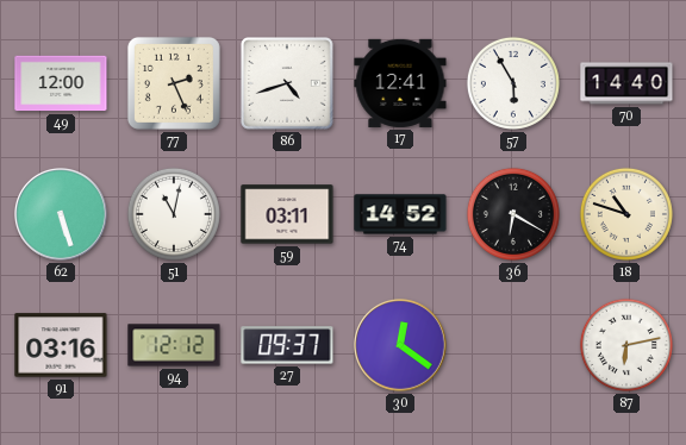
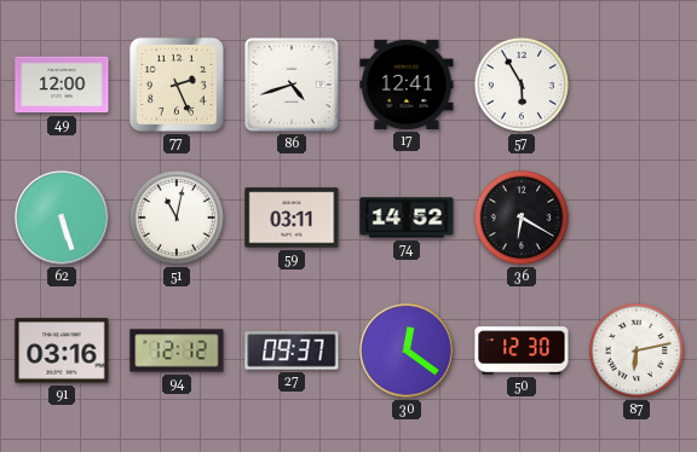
70: 14:40 -> none
18: 10:48 -> none
50: none -> 12:30
